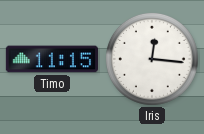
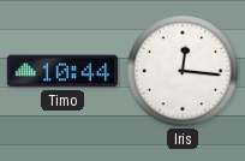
Timo: 11:15 -> 10:44
